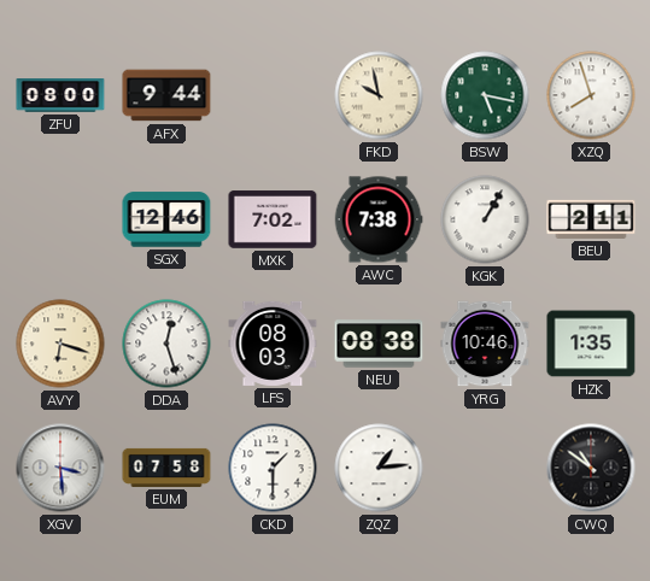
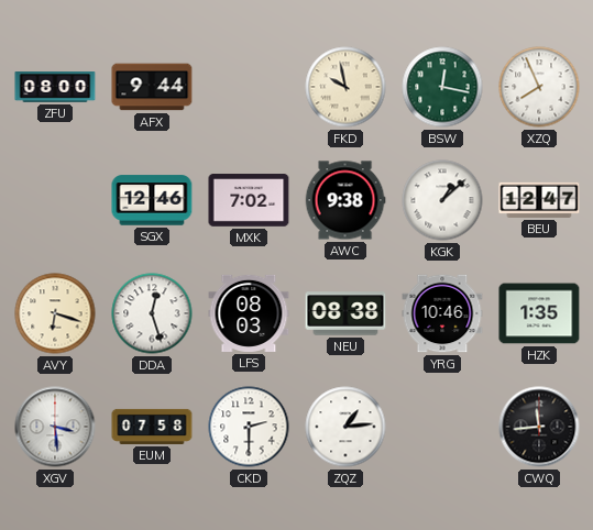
BSW: 5:17 -> 12:17
XZQ: 7:57 -> 7:56
AWC: 7:38 -> 9:38
KGK: 1:05 -> 1:08
BEU: 2:11 -> 12:47
CKD: 1:30 -> 2:30
CWQ: 10:51 -> 11:44
